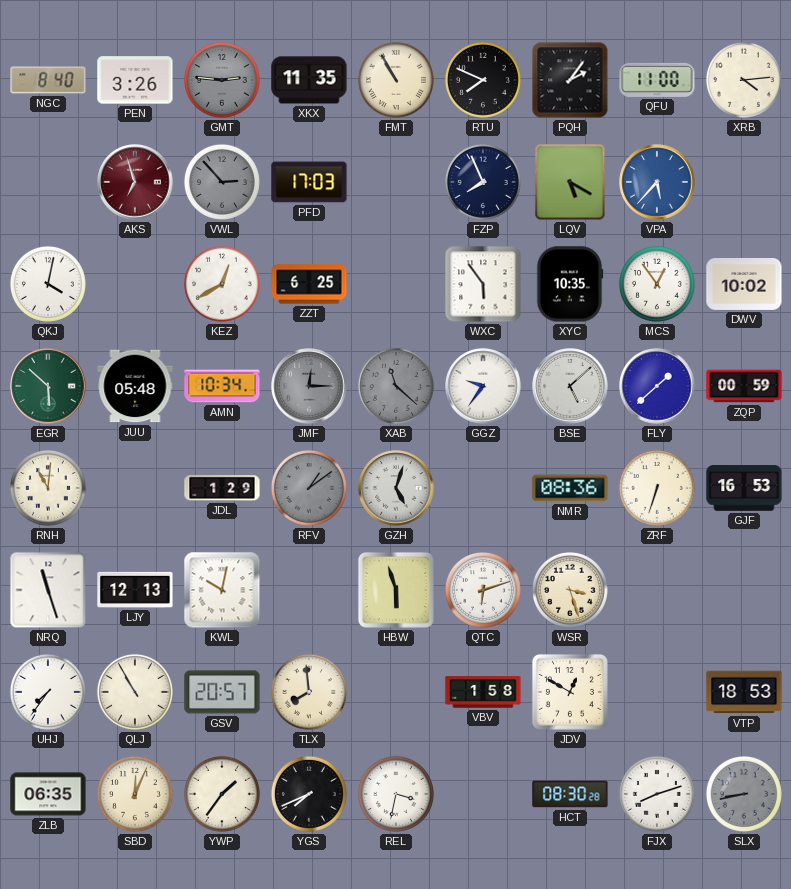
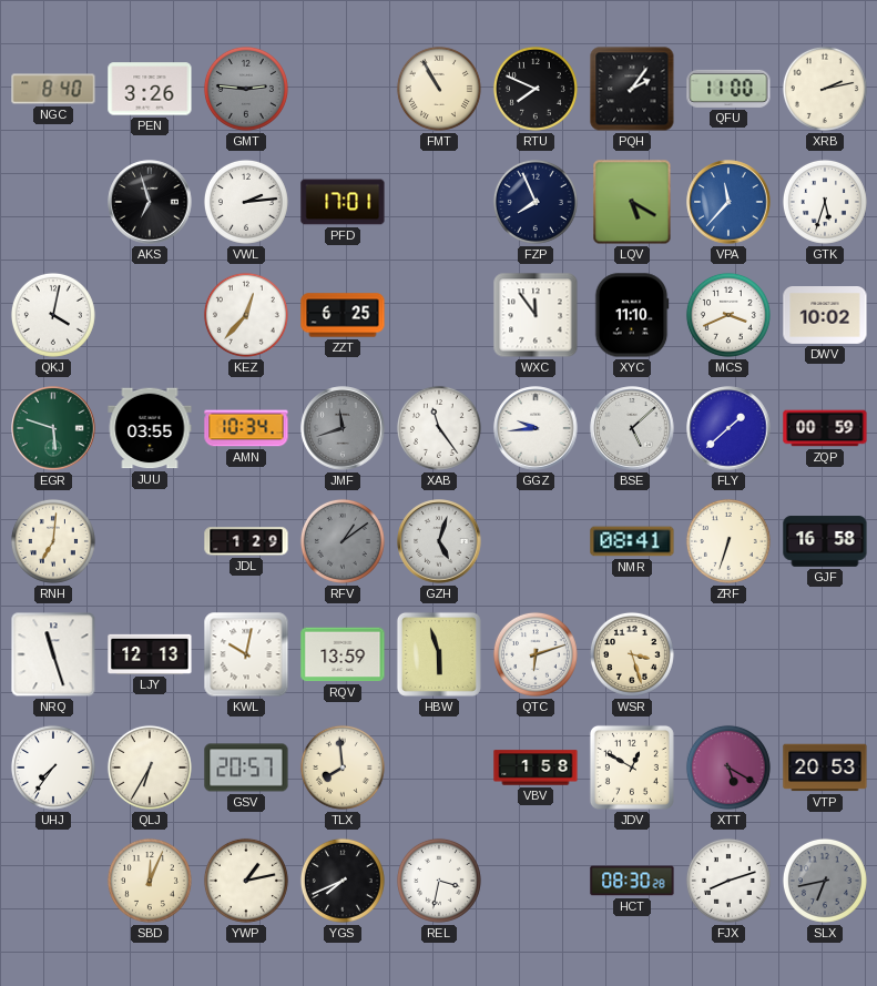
XKX: 11:35 -> none
XRB: 4:14 -> 2:13
AKS dial: burgundy -> black
VWL: 2:53 -> 2:14
VWL dial: grey -> white
PFD: 17:03 -> 17:01
VPA: 5:37 -> 11:37
GTK: none -> 5:33
KEZ: 12:40 -> 12:37
WXC: 5:54 -> 11:54
XYC: 10:35 -> 11:10
MCS: 12:54 -> 3:41
EGR: 5:52 -> 5:48
JUU: 05:48 -> 03:55
JMF: 12:15 -> 11:42
XAB: 11:22 -> 11:24
XAB dial: grey -> white
GGZ: 9:36 -> 9:44
RNH: 11:01 -> 7:01
NMR: 08:36 -> 08:41
GJF: 16:53 -> 16:58
RQV: none -> 13:59
QLJ: 10:55 -> 6:35
XTT: none -> 5:20
VTP: 18:53 -> 20:53
ZLB: 06:35 -> none
YWP: 1:36 -> 1:13
SLX: 8:43 -> 6:43
